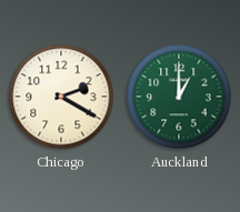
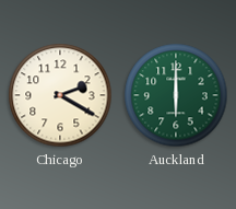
Auckland: 1:00 -> 6:00
